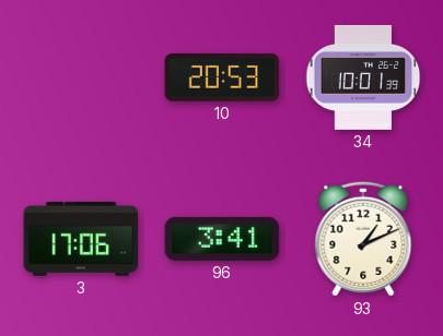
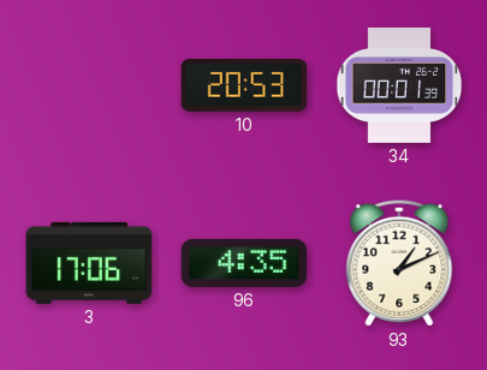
34: 10:01 -> 00:01
96: 3:41 -> 4:35
